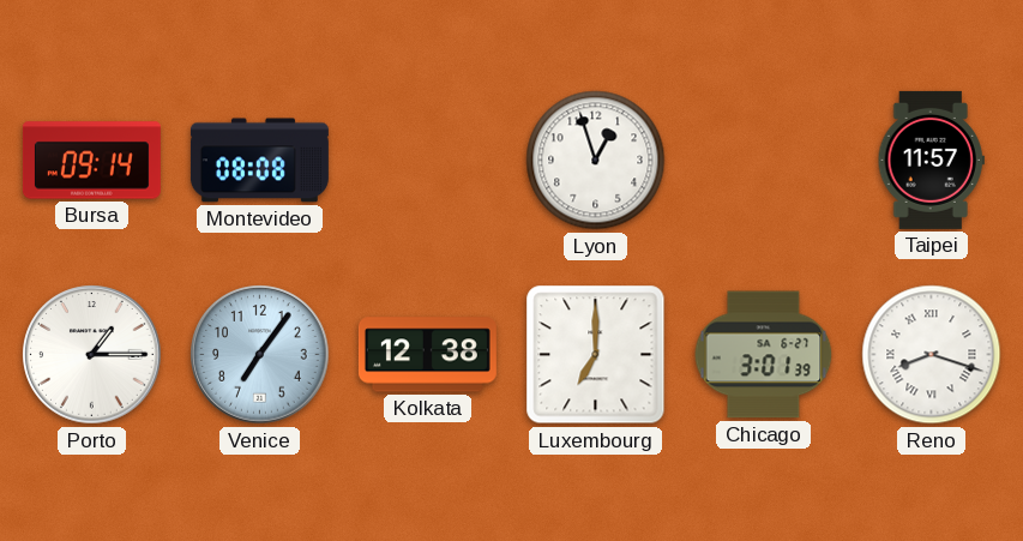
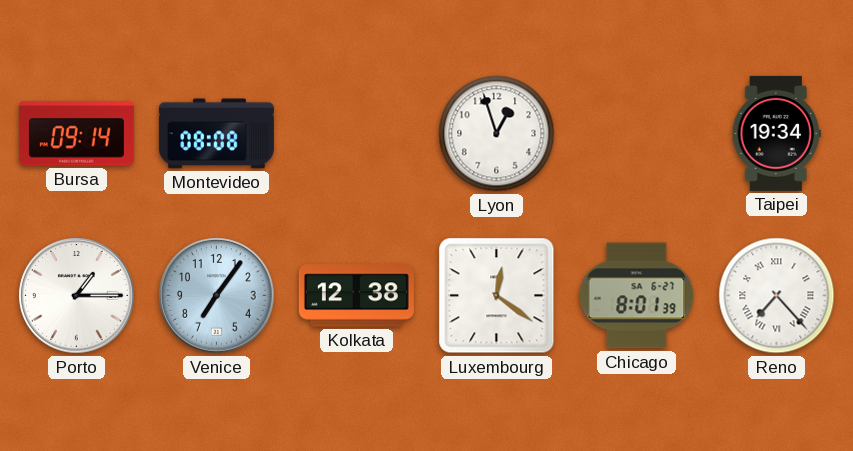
Taipei: 11:57 -> 19:34
Luxembourg: 7:00 -> 12:21
Chicago: 3:01 -> 8:01
Reno: 8:18 -> 7:23
